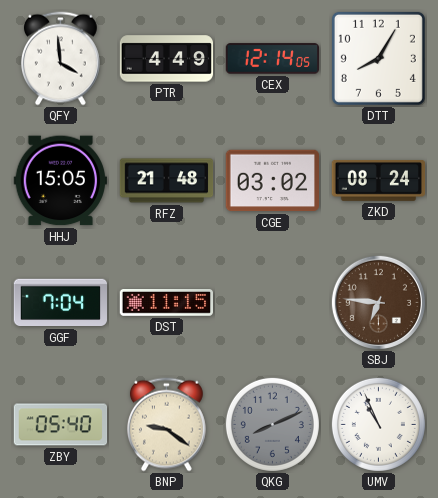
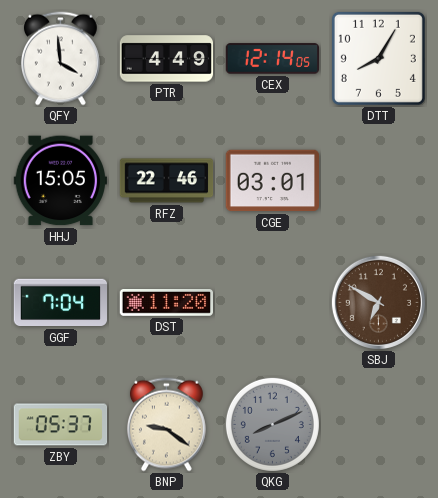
RFZ: 21:48 -> 22:46
CGE: 03:02 -> 03:01
ZKD: 08:24 -> none
DST: 11:15 -> 11:20
SBJ: 6:46 -> 6:50
ZBY: 05:40 -> 05:37
UMV: 10:56 -> none
